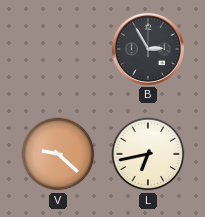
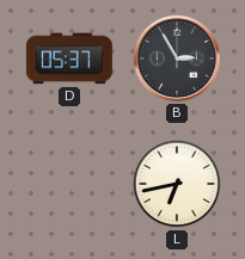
D: none -> 05:37
V: 9:22 -> none
